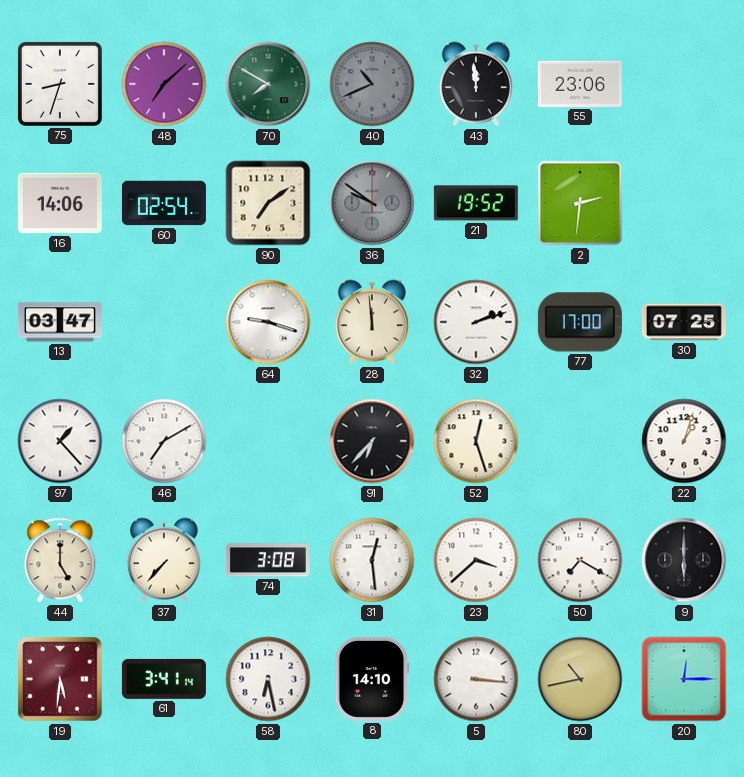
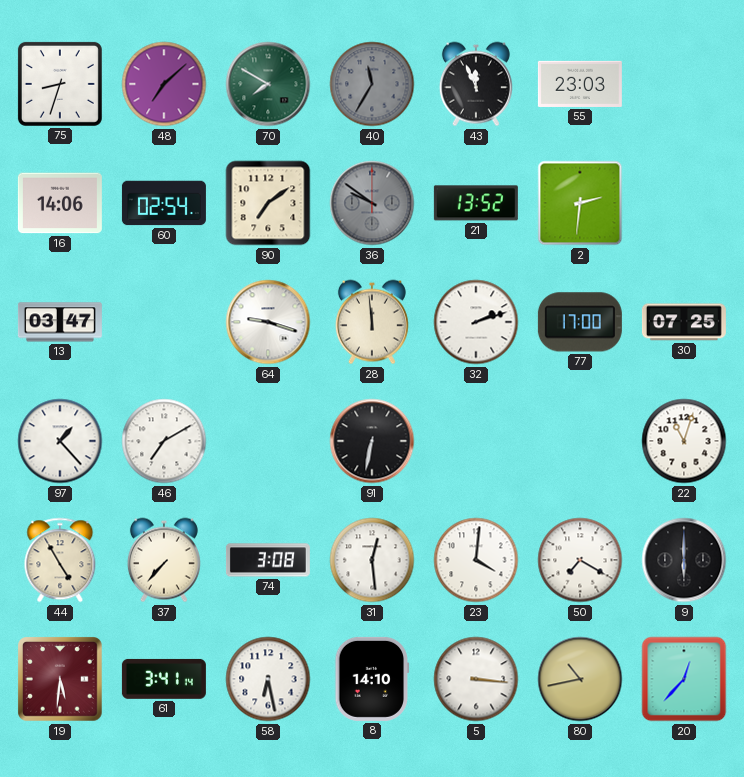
40: 10:41 -> 11:35
43: 11:59 -> 11:56
55: 23:06 -> 23:03
21: 19:52 -> 13:52
91: 6:37 -> 6:32
52: 12:27 -> none
22: 1:03 -> 11:03
44: 5:00 -> 4:55
23: 3:38 -> 4:01
20: 12:15 -> 12:37
